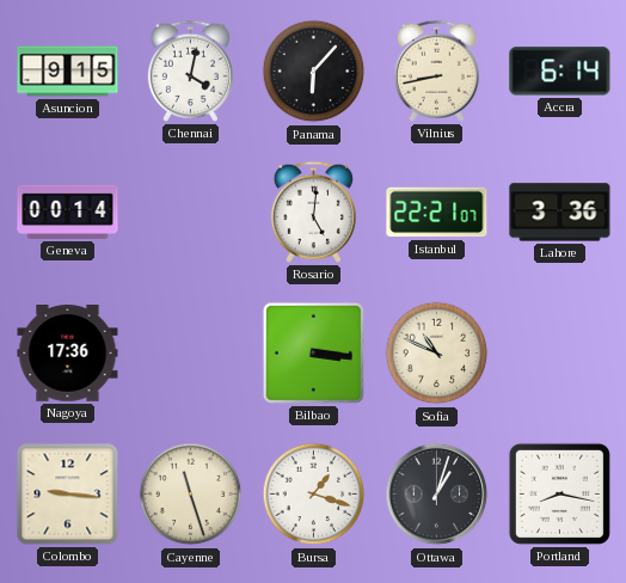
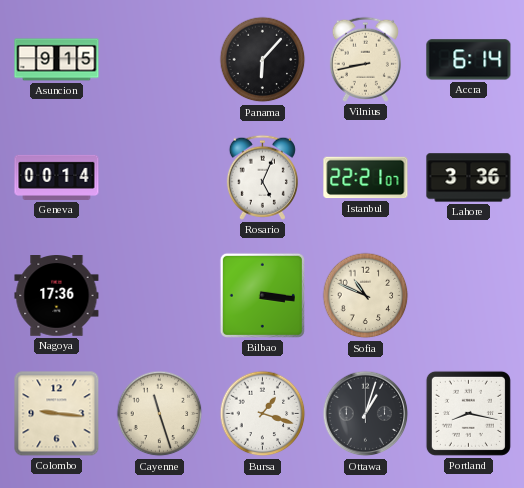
Chennai: 4:02 -> none
Rosario: 5:01 -> 5:04
